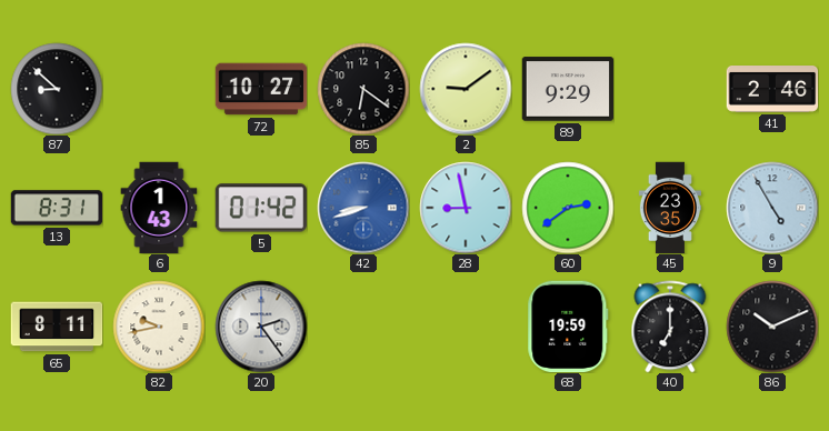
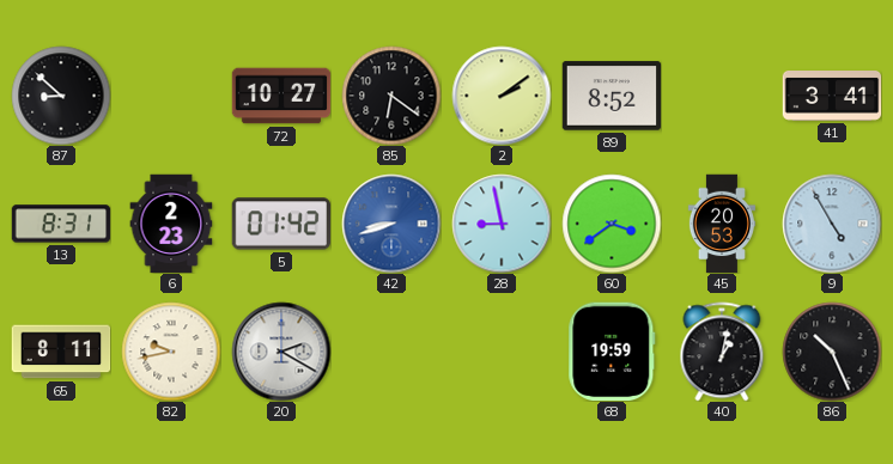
2: 9:09 -> 2:09
89: 9:29 -> 8:52
41: 2:46 -> 3:41
6: 1:43 -> 2:23
60: 2:39 -> 3:39
45: 23:35 -> 20:53
20: 2:24 -> 2:20
40: 7:00 -> 1:02
86: 10:11 -> 10:26
